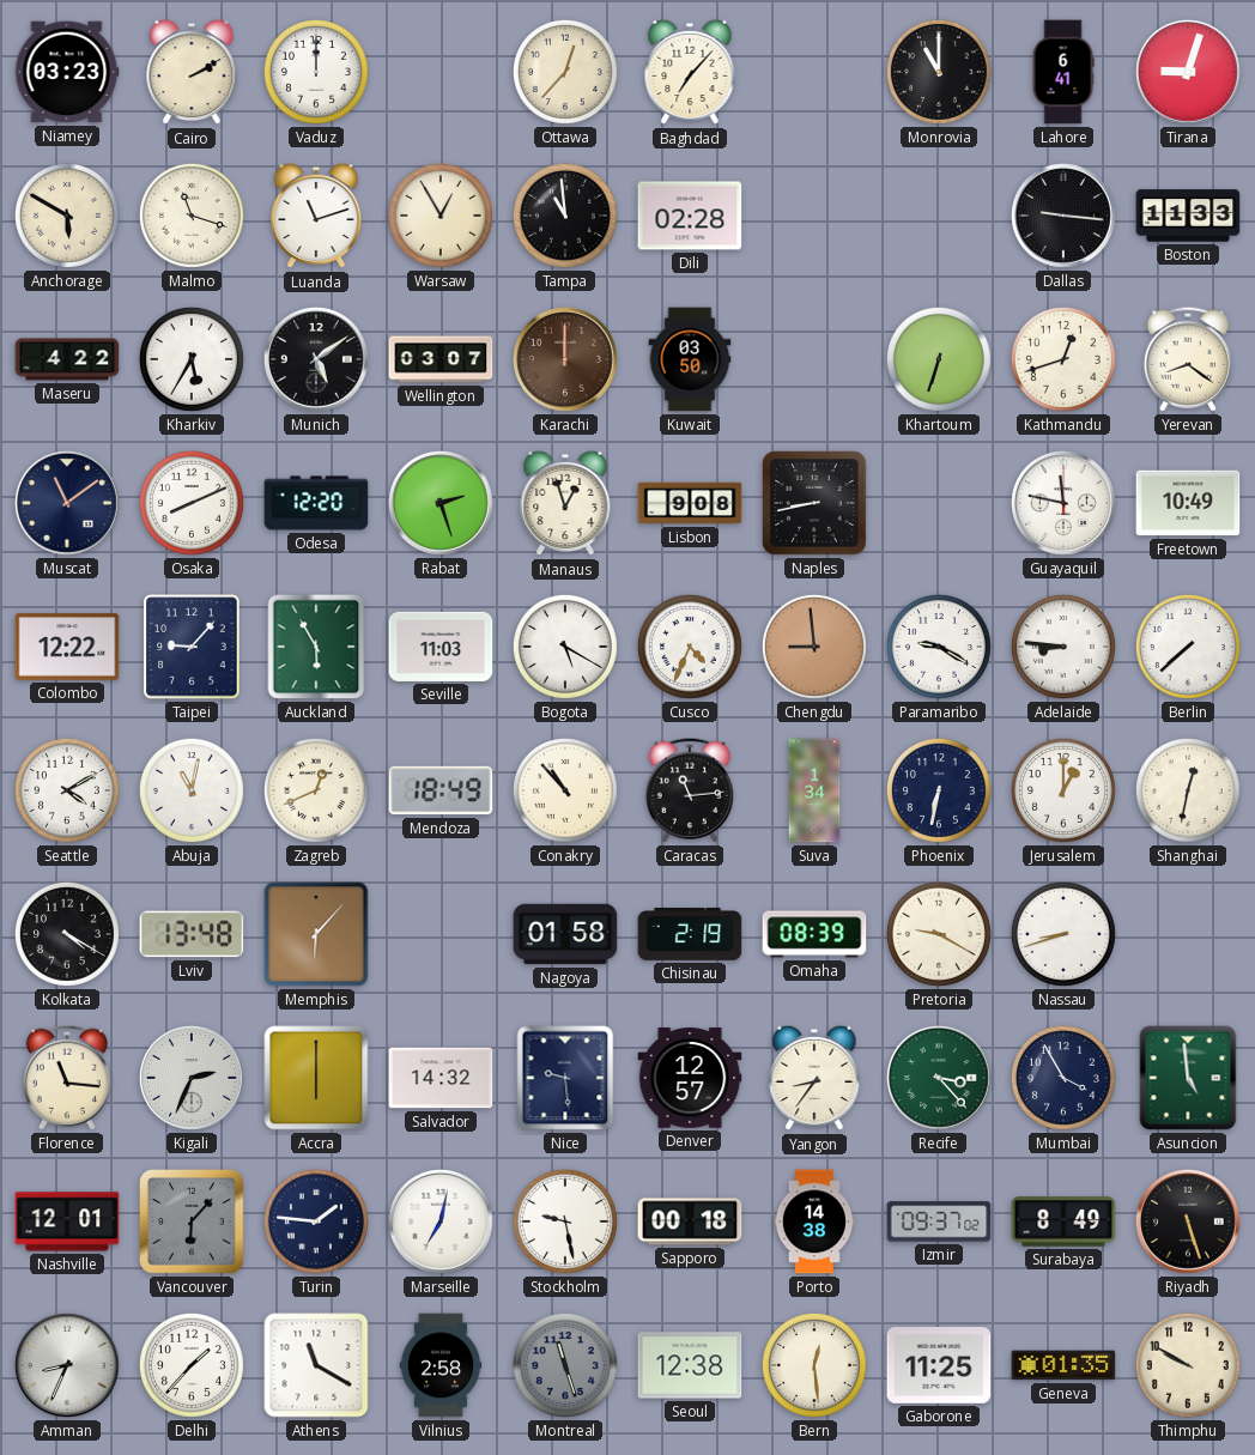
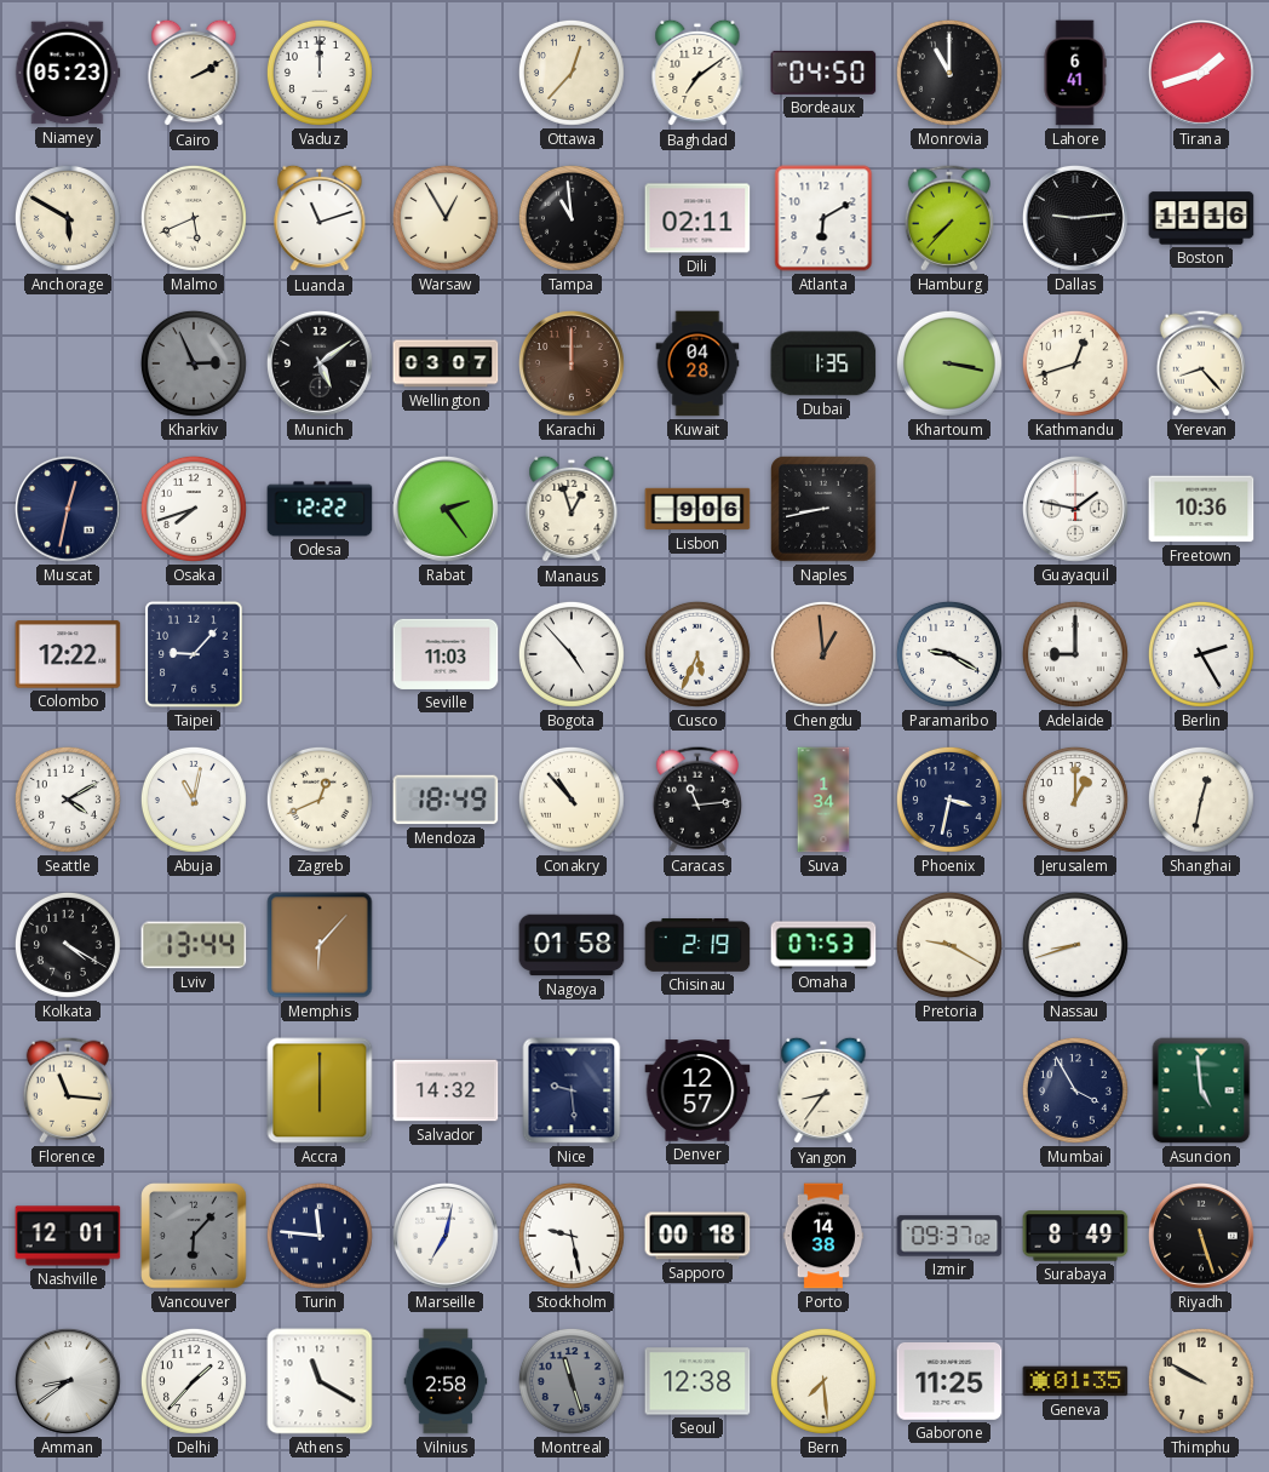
Niamey: 03:23 -> 05:23
Baghdad: 7:07 -> 7:09
Bordeaux: none -> 04:50
Tirana: 9:03 -> 1:42
Malmo: 11:18 -> 5:41
Dili: 02:28 -> 02:11
Atlanta: none -> 6:10
Hamburg: none -> 7:37
Dallas: 9:16 -> 9:14
Boston: 11:33 -> 11:16
Maseru: 4:22 -> none
Kharkiv: 5:35 -> 2:56
Kharkiv dial: white -> grey
Kuwait: 03:50 -> 04:28
Dubai: none -> 1:35
Khartoum: 6:33 -> 3:17
Yerevan: 8:21 -> 8:23
Muscat: 11:09 -> 12:32
Osaka: 8:11 -> 7:42
Odesa: 12:20 -> 12:22
Rabat: 2:27 -> 2:24
Lisbon: 9:08 -> 9:06
Guayaquil: 11:47 -> 1:47
Freetown: 10:49 -> 10:36
Auckland: 5:55 -> none
Bogota: 5:20 -> 4:53
Cusco: 4:34 -> 5:34
Chengdu: 8:59 -> 12:59
Adelaide: 8:46 -> 9:00
Berlin: 7:38 -> 2:25
Phoenix: 6:32 -> 3:32
Lviv: 13:48 -> 13:44
Omaha: 08:39 -> 07:53
Kigali: 2:34 -> none
Recife: 3:23 -> none
Turin: 1:46 -> 11:46
Amman: 8:34 -> 8:39
Bern: 12:29 -> 7:29
